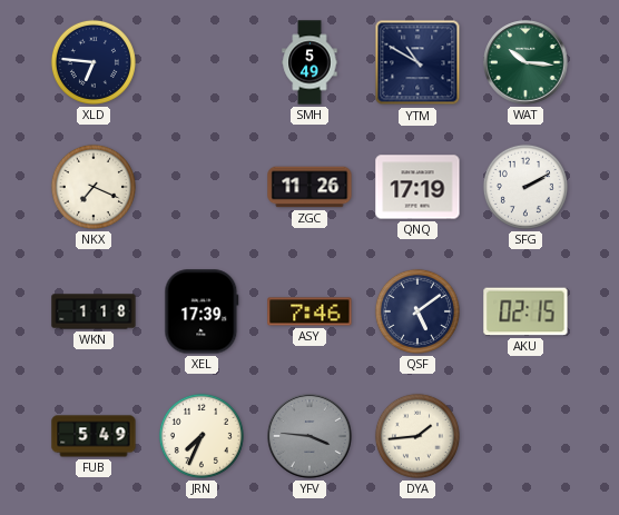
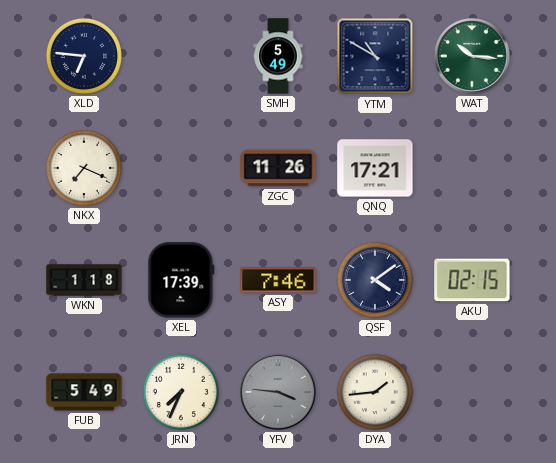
QNQ: 17:19 -> 17:21
SFG: 2:10 -> none
QSF: 5:09 -> 4:09
